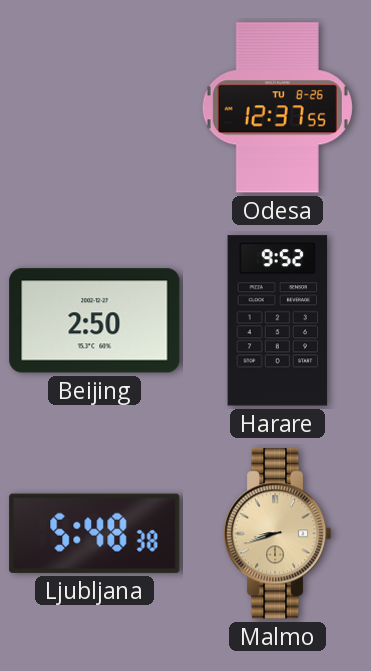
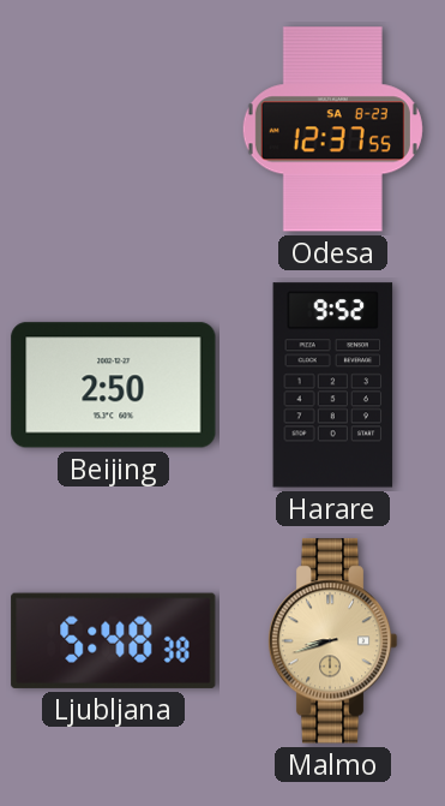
Odesa date: TU 8-26 -> SA 8-23
